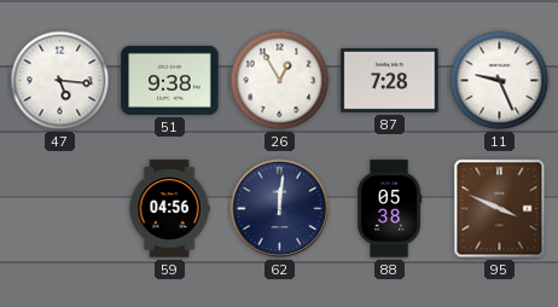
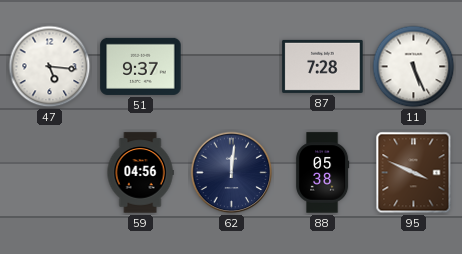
51: 9:38 -> 9:37
26: 12:55 -> none
11: 9:26 -> 5:26
